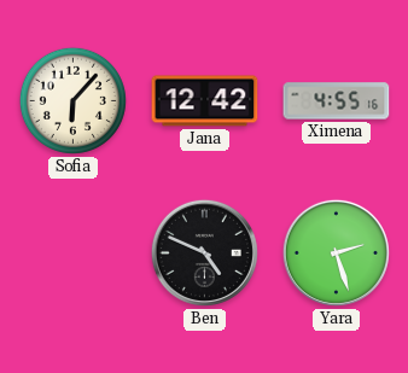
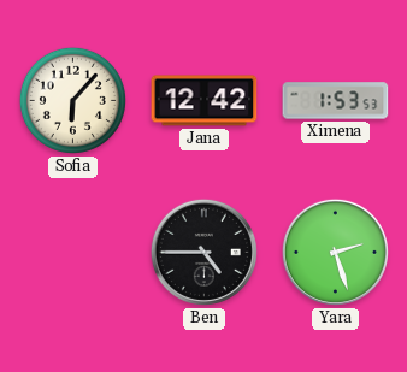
Ximena: 4:55 -> 1:53
Ben: 4:49 -> 4:45
